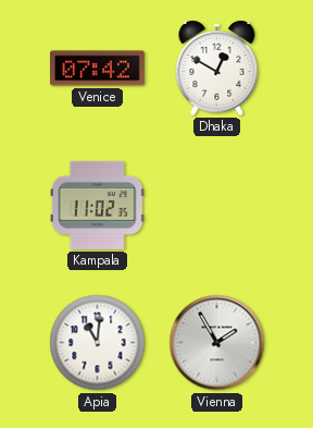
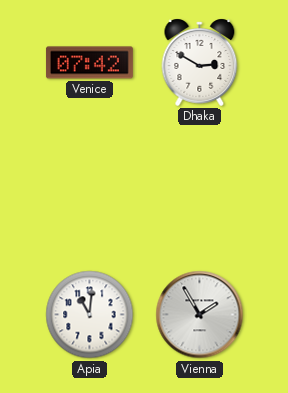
Dhaka: 12:50 -> 2:50
Kampala: 11:02 -> none
